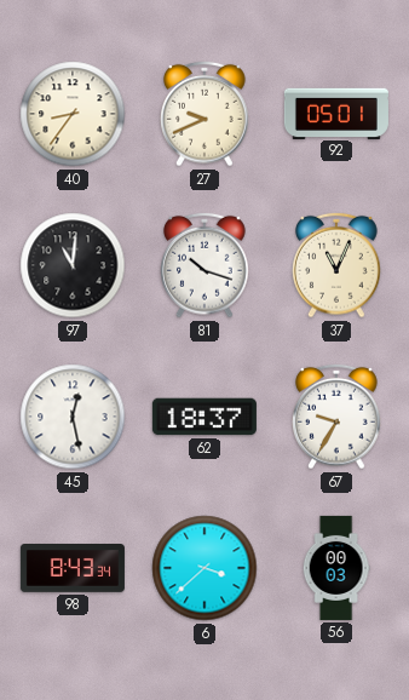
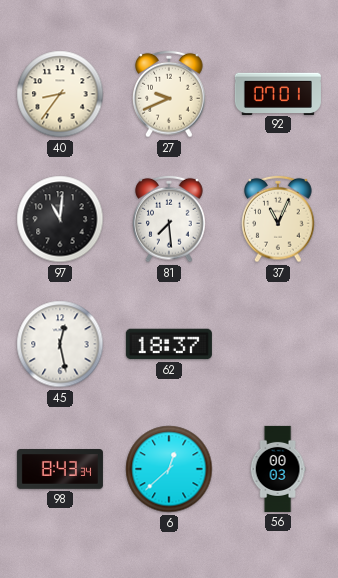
92: 05:01 -> 07:01
81: 10:18 -> 7:29
67: 9:35 -> none
6: 3:38 -> 12:38
